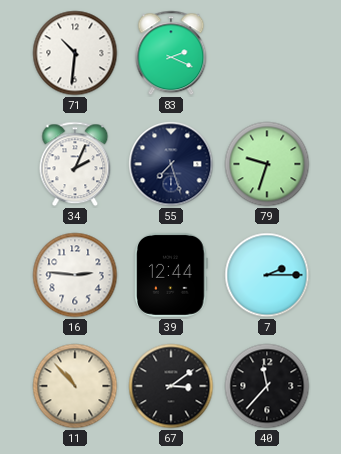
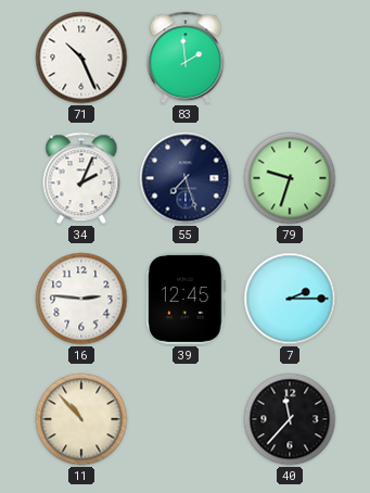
71: 10:31 -> 10:26
83: 2:19 -> 1:59
39: 12:44 -> 12:45
67: 3:09 -> none
